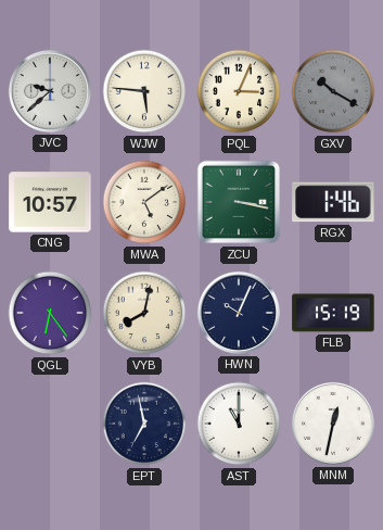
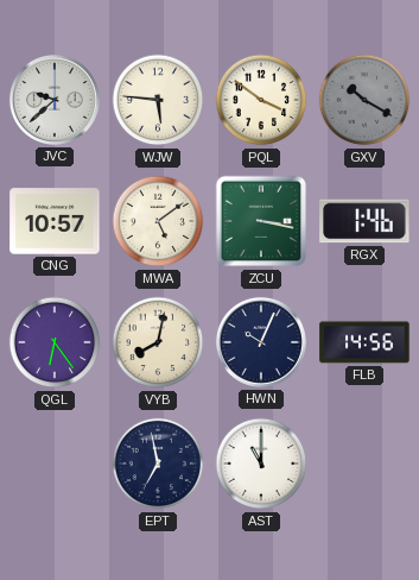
PQL: 3:04 -> 3:51
FLB: 15:19 -> 14:56
MNM: 12:32 -> none
